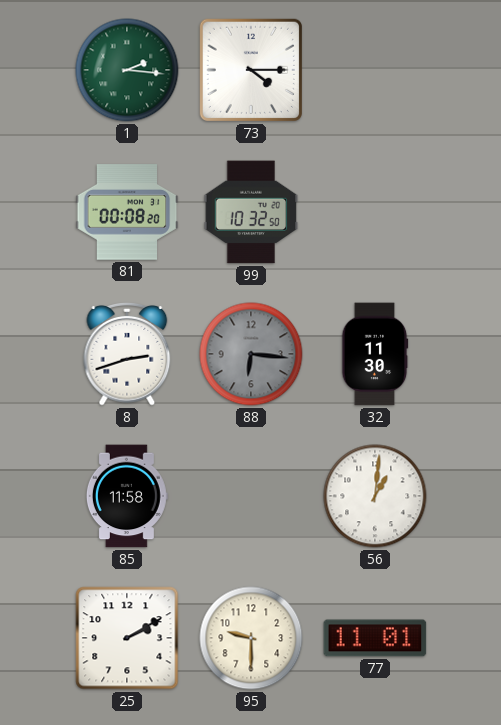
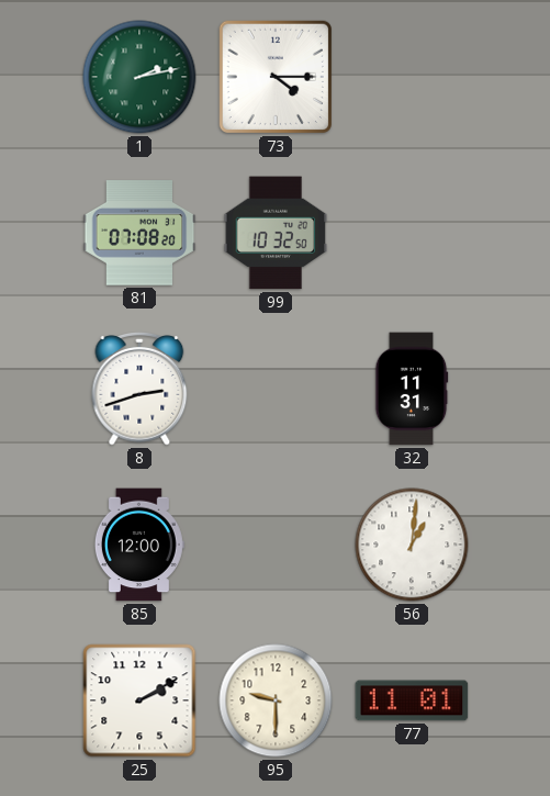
1: 2:16 -> 2:13
81: 00:08 -> 07:08
88: 6:16 -> none
32: 11:30 -> 11:31
85: 11:58 -> 12:00
